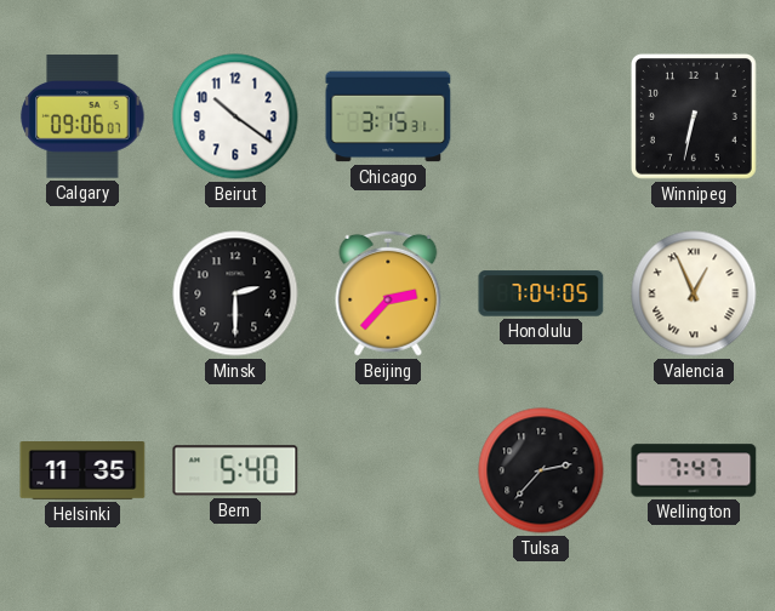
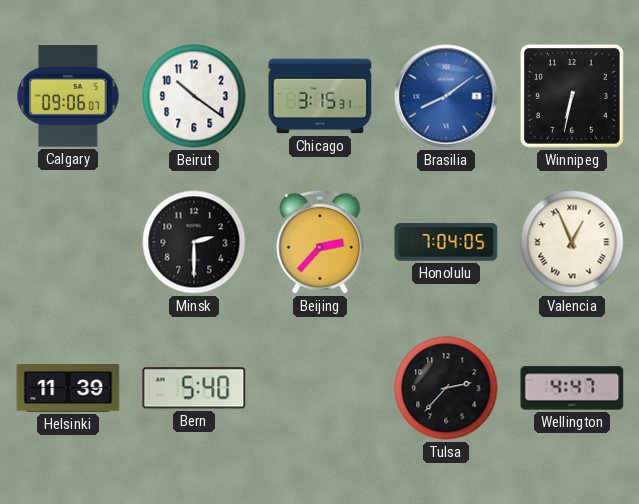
Brasilia: none -> 8:09
Helsinki: 11:35 -> 11:39
Wellington: 7:47 -> 4:47
